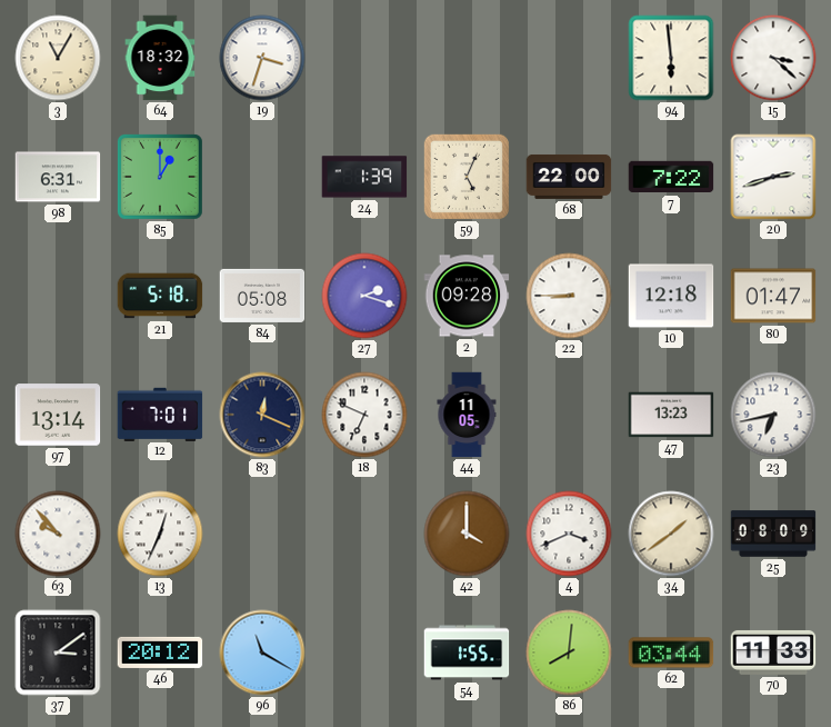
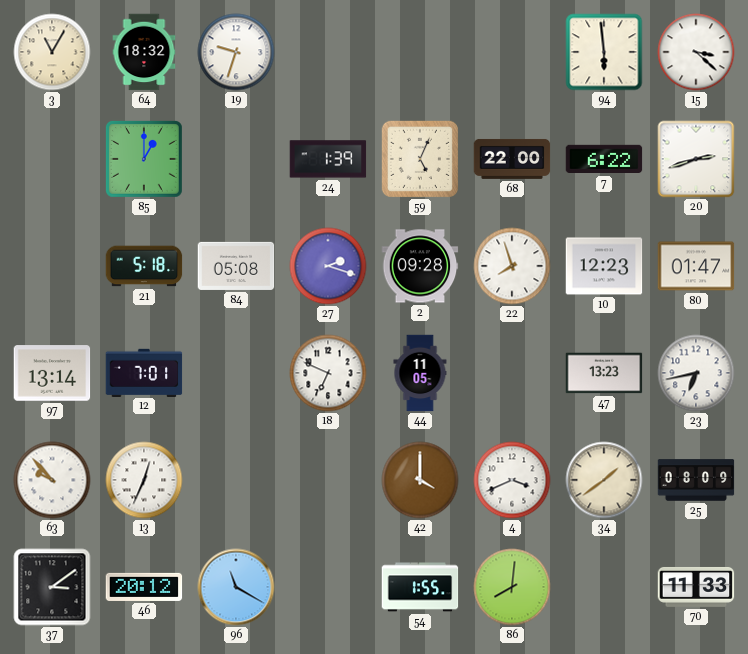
19: 3:33 -> 9:33
98: 6:31 -> none
7: 7:22 -> 6:22
22: 8:45 -> 7:57
10: 12:18 -> 12:23
83: 12:19 -> none
62: 03:44 -> none
